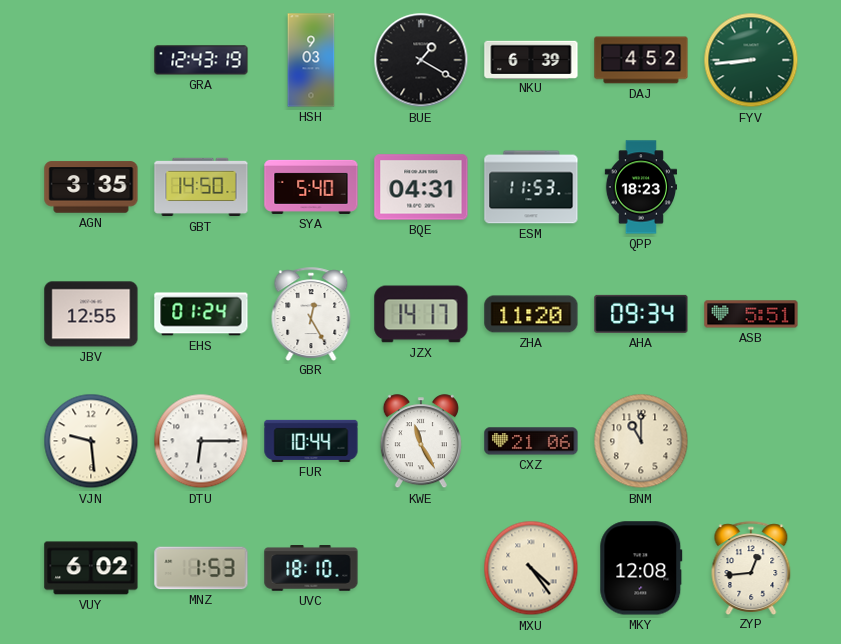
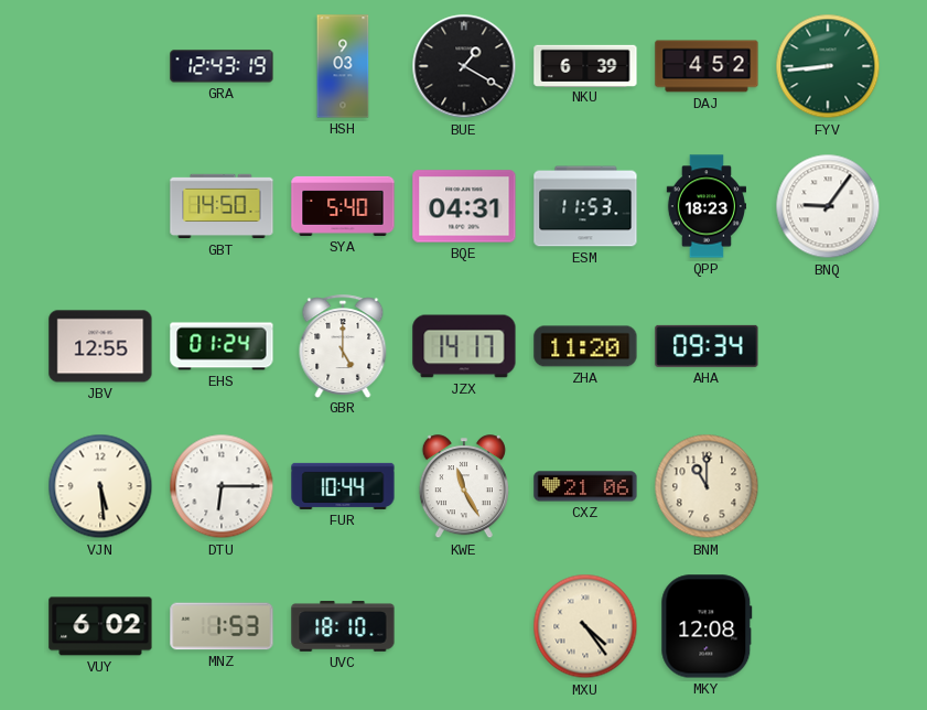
AGN: 3:35 -> none
BNQ: none -> 9:06
GBR: 12:25 -> 5:00
ASB: 5:51 -> none
VJN: 9:29 -> 5:29
ZYP: 12:44 -> none
